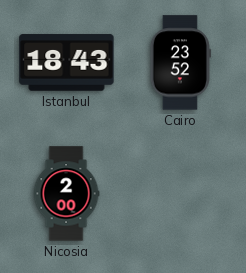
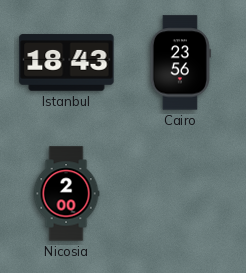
Cairo: 23:52 -> 23:56
